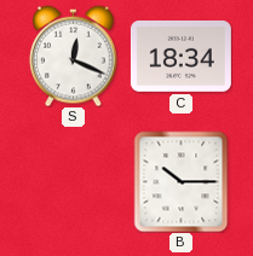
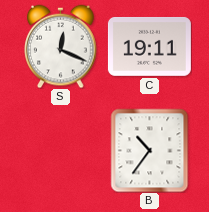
C: 18:34 -> 19:11
B: 10:15 -> 10:36
